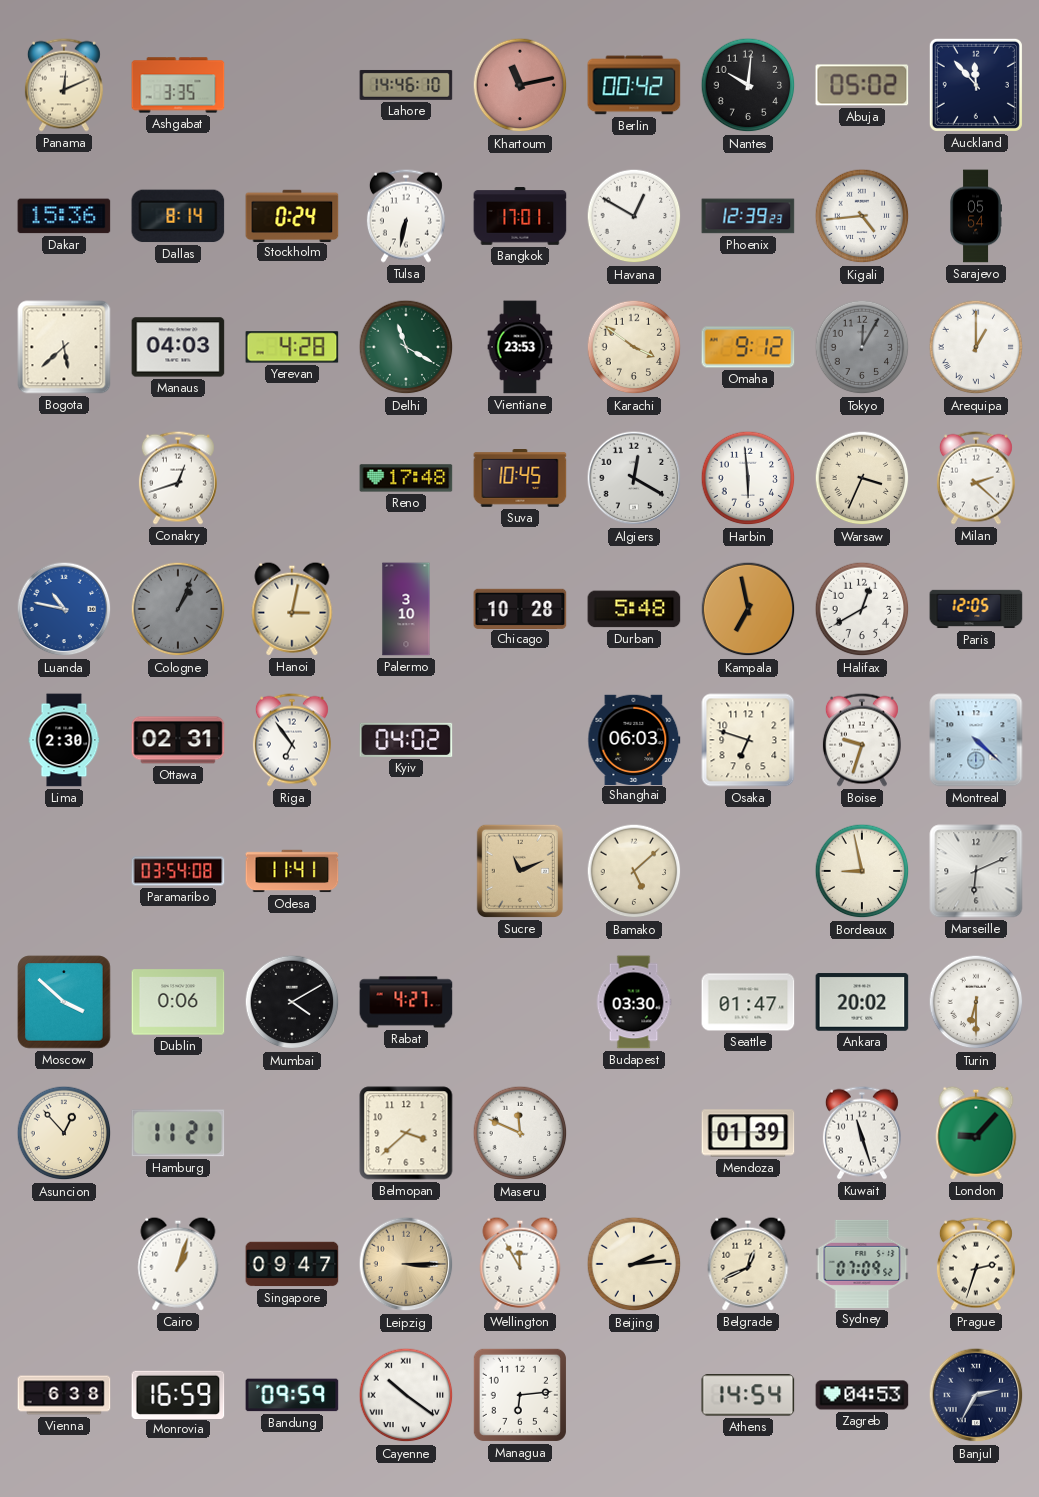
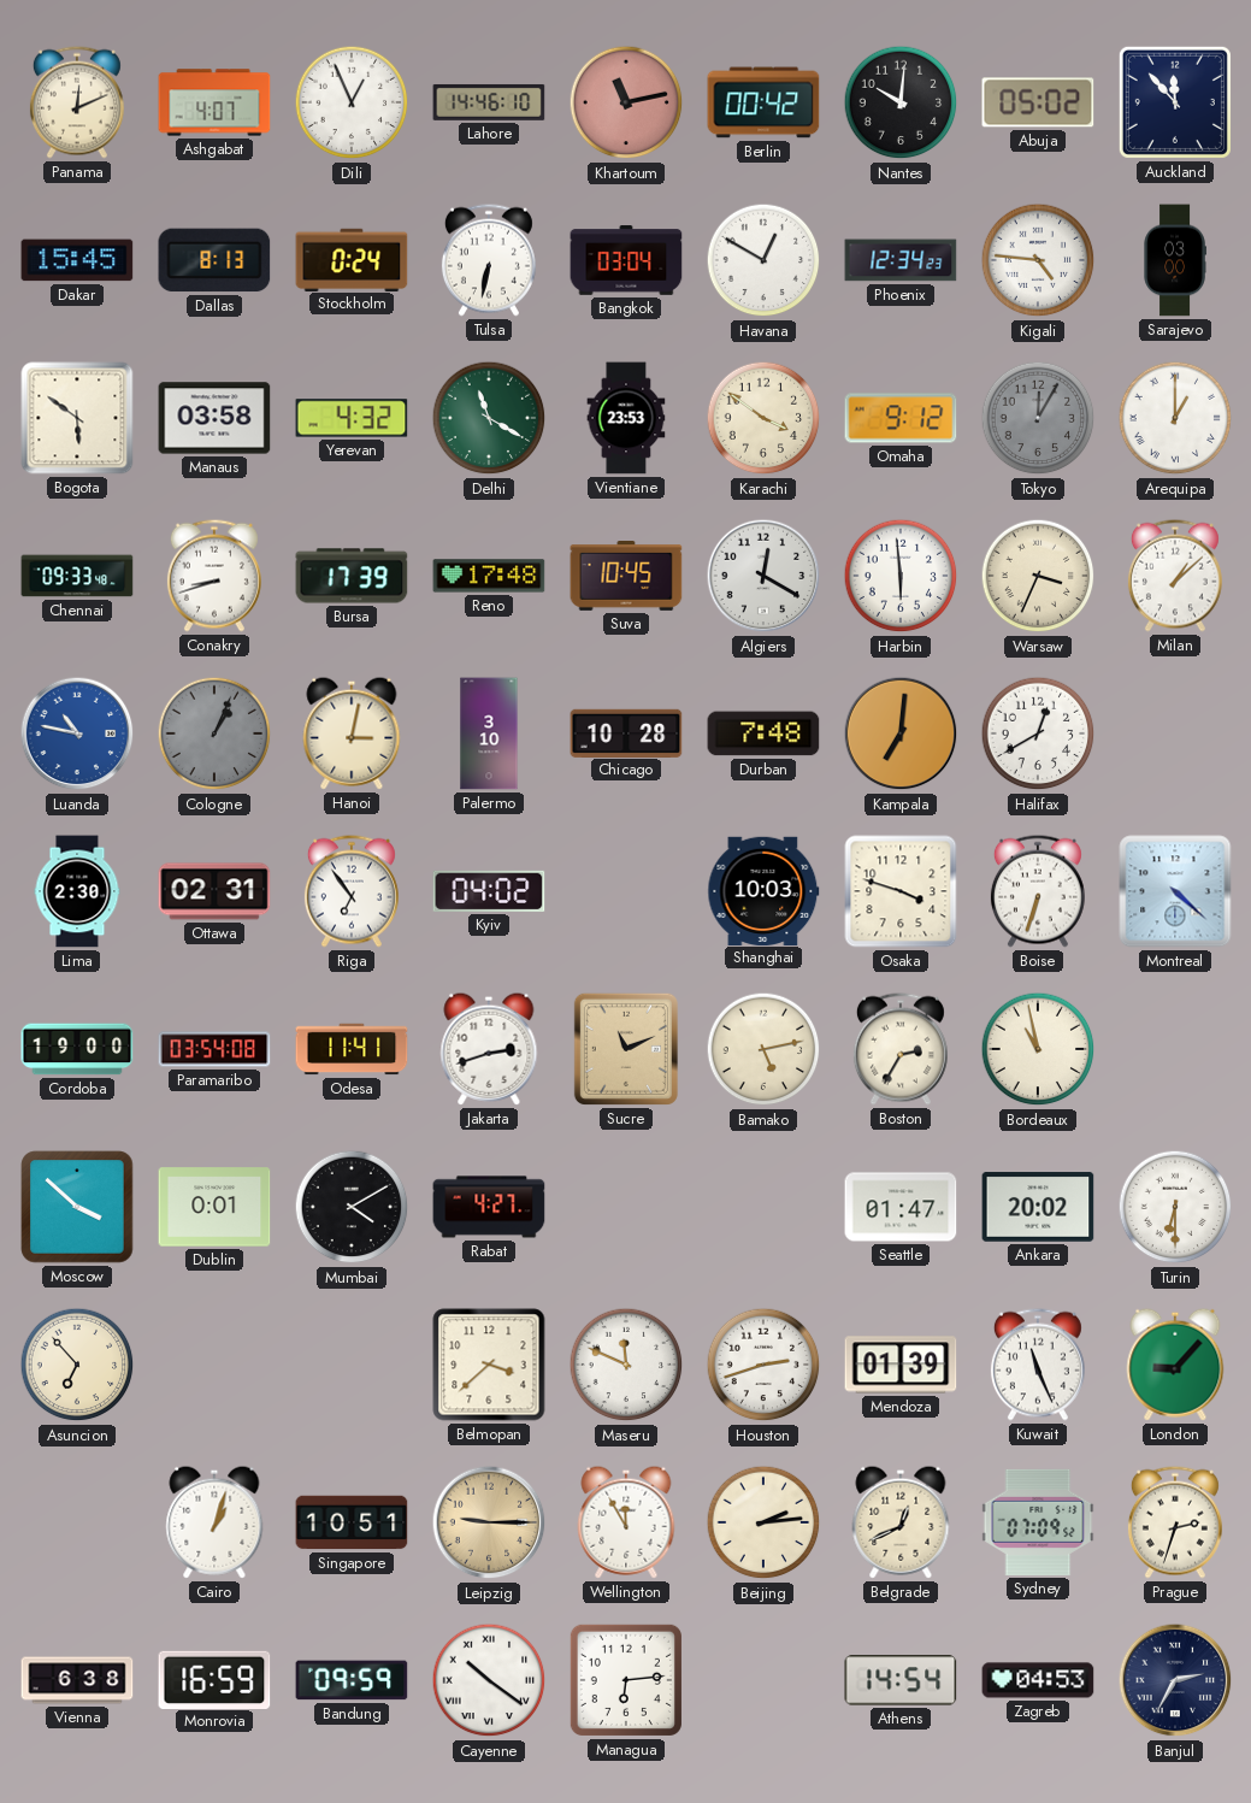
Ashgabat: 3:35 -> 4:07
Dili: none -> 12:56
Dakar: 15:36 -> 15:45
Dallas: 8:14 -> 8:13
Bangkok: 17:01 -> 03:04
Phoenix: 12:39 -> 12:34
Kigali: 4:44 -> 4:46
Sarajevo: 05:54 -> 03:00
Bogota: 5:38 -> 5:51
Manaus: 04:03 -> 03:58
Yerevan: 4:28 -> 4:32
Chennai: none -> 09:33
Conakry: 12:42 -> 8:42
Bursa: none -> 17:39
Milan: 2:22 -> 1:08
Durban: 5:48 -> 7:48
Kampala: 6:58 -> 7:01
Paris: 12:05 -> none
Shanghai: 06:03 -> 10:03
Osaka: 6:48 -> 3:48
Boise: 9:33 -> 6:33
Cordoba: none -> 19:00
Jakarta: none -> 2:42
Bamako: 5:08 -> 5:13
Boston: none -> 2:35
Bordeaux: 8:58 -> 10:58
Marseille: 6:11 -> none
Dublin: 0:06 -> 0:01
Budapest: 03:30 -> none
Asuncion: 12:53 -> 6:53
Hamburg: 11:21 -> none
Houston: none -> 2:42
Kuwait: 11:27 -> 11:26
Singapore: 09:47 -> 10:51
Leipzig: 3:15 -> 9:15
